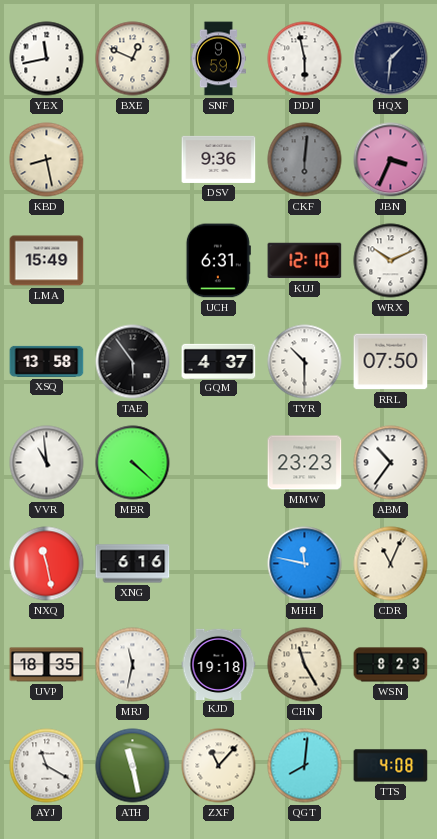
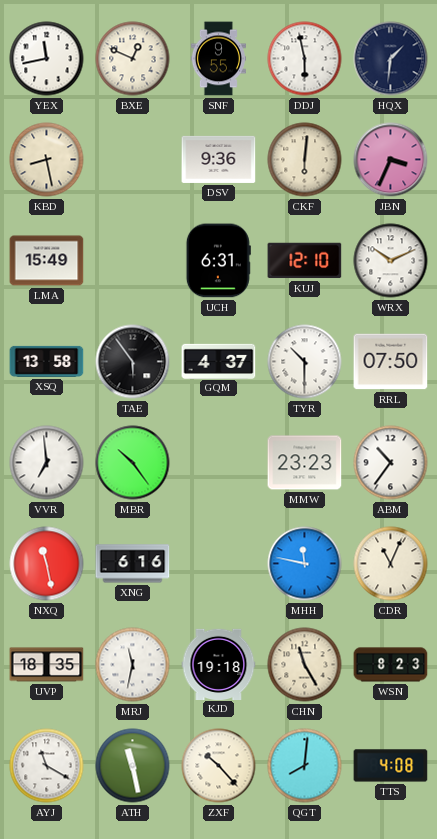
SNF: 9:59 -> 9:55
CKF dial: grey -> cream
VVR: 10:59 -> 6:59
MBR: 4:22 -> 10:24
ZXF: 11:07 -> 10:23
